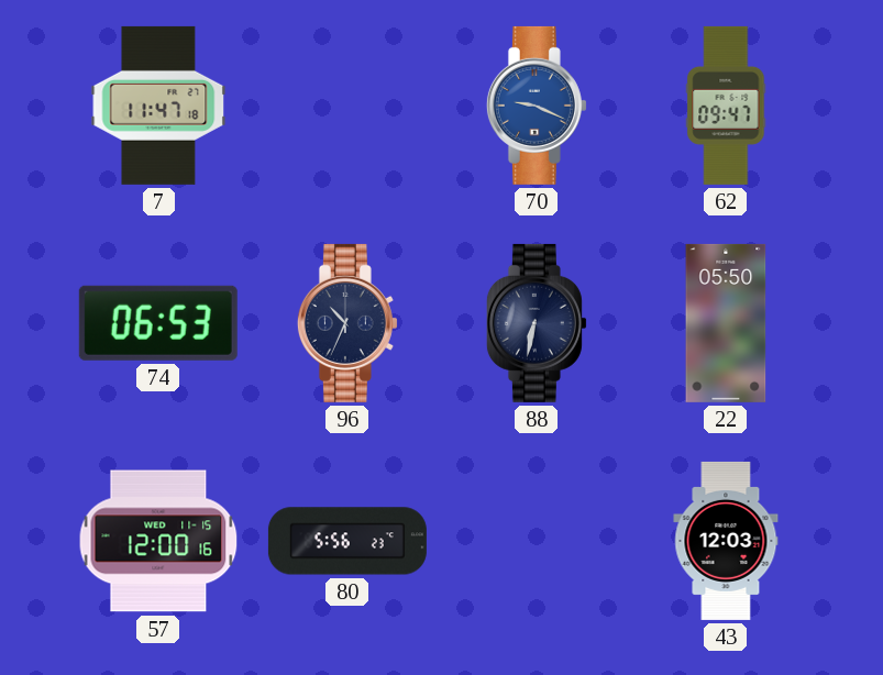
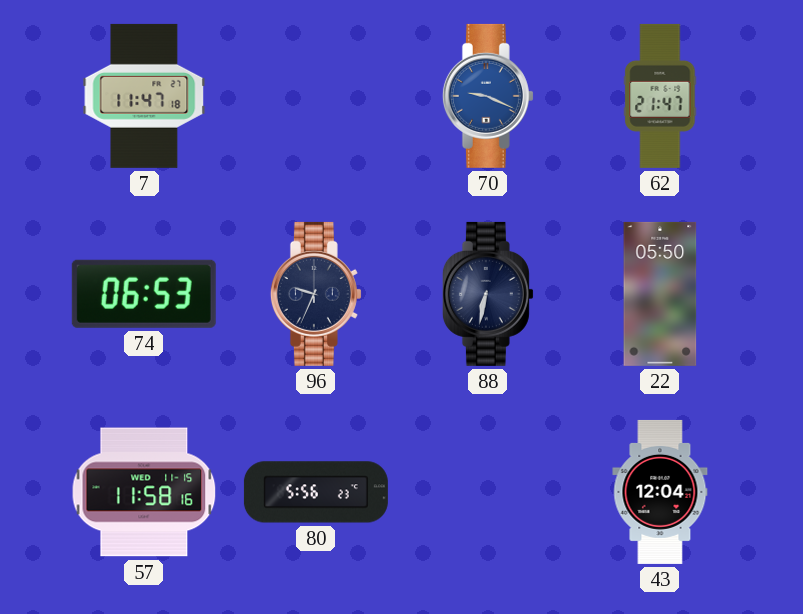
62: 09:47 -> 21:47
96: 10:34 -> 9:34
57: 12:00 -> 11:58
43: 12:03 -> 12:04
